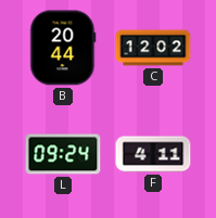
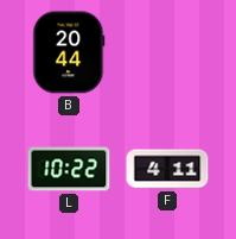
C: 12:02 -> none
L: 09:24 -> 10:22
